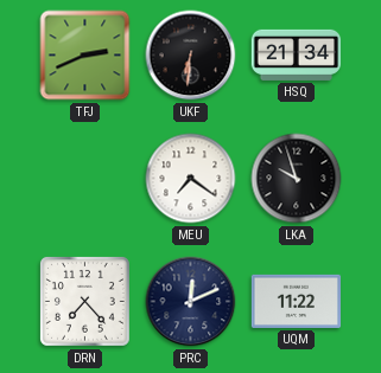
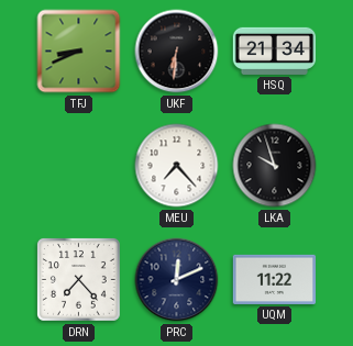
TFJ: 2:41 -> 8:41
MEU: 7:21 -> 7:23
